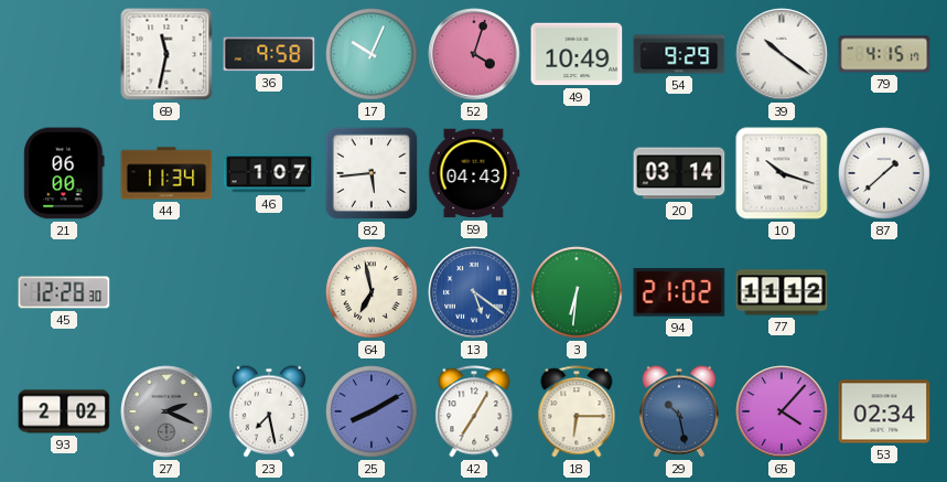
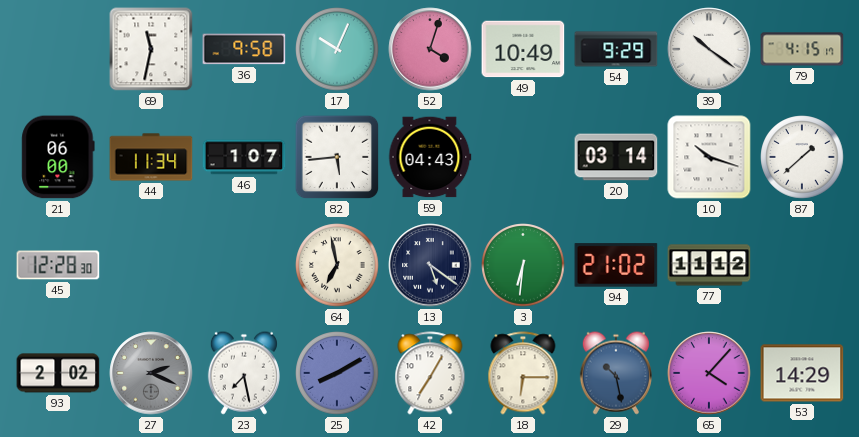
13 dial: blue -> navy
53: 02:34 -> 14:29
